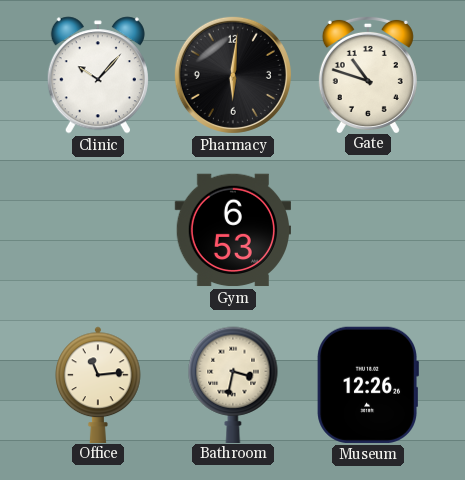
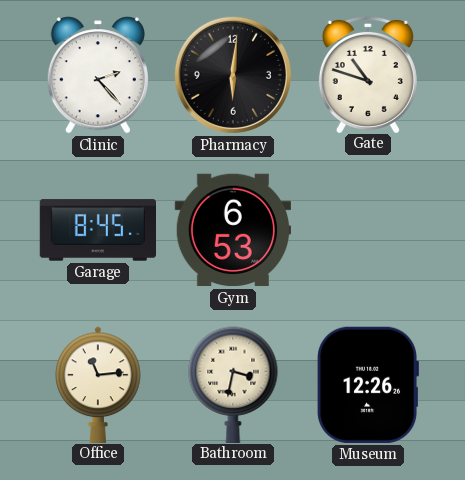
Clinic: 10:07 -> 2:23
Garage: none -> 8:45
